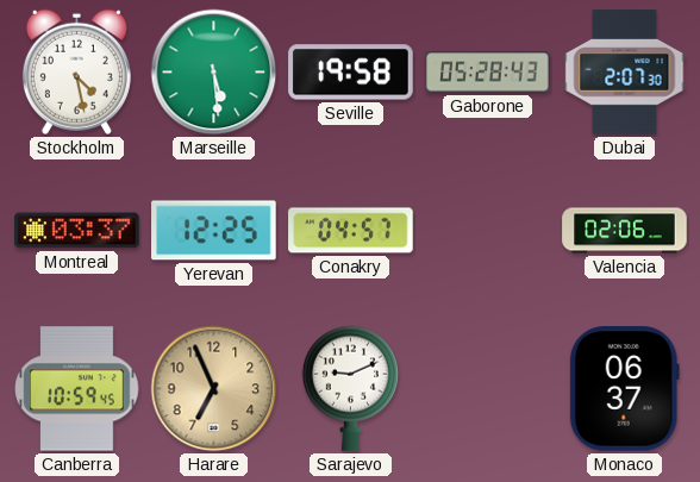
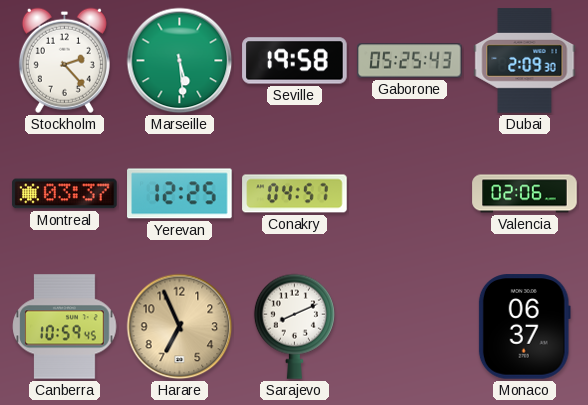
Stockholm: 4:28 -> 2:23
Gaborone: 05:28 -> 05:25
Dubai: 2:07 -> 2:09
Sarajevo: 9:11 -> 8:11
